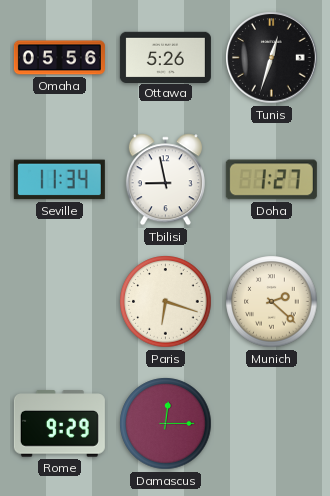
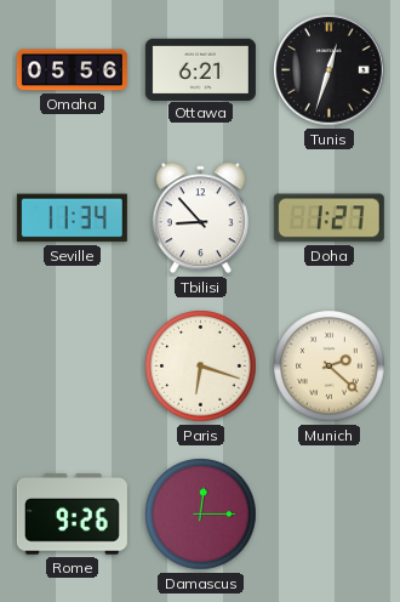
Ottawa: 5:26 -> 6:21
Tbilisi: 8:58 -> 8:53
Rome: 9:29 -> 9:26
